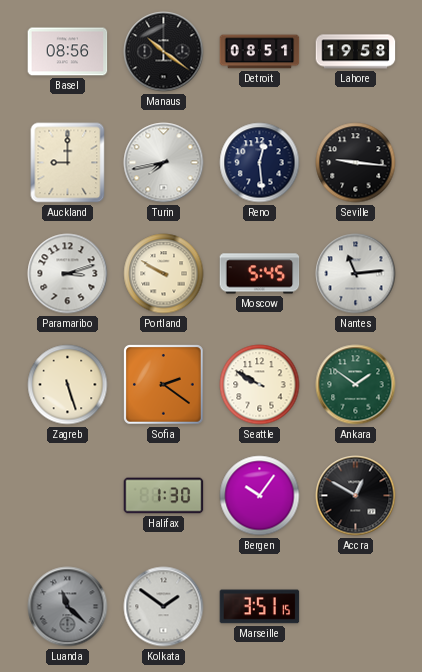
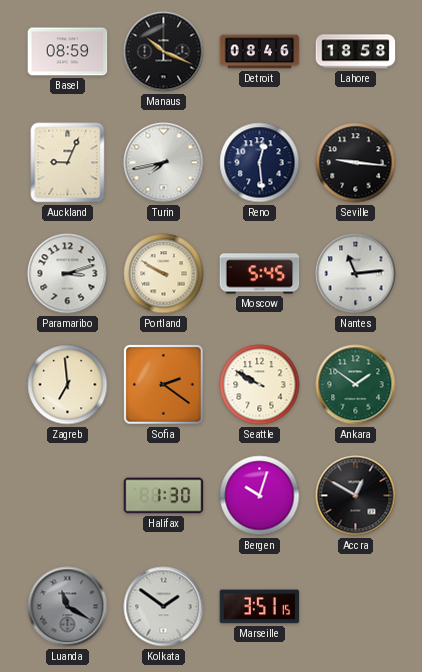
Basel: 08:56 -> 08:59
Manaus: 10:21 -> 10:19
Detroit: 08:51 -> 08:46
Lahore: 19:58 -> 18:58
Auckland: 9:00 -> 9:04
Zagreb: 5:27 -> 6:59
Bergen: 10:06 -> 10:03
Luanda: 11:22 -> 11:20
